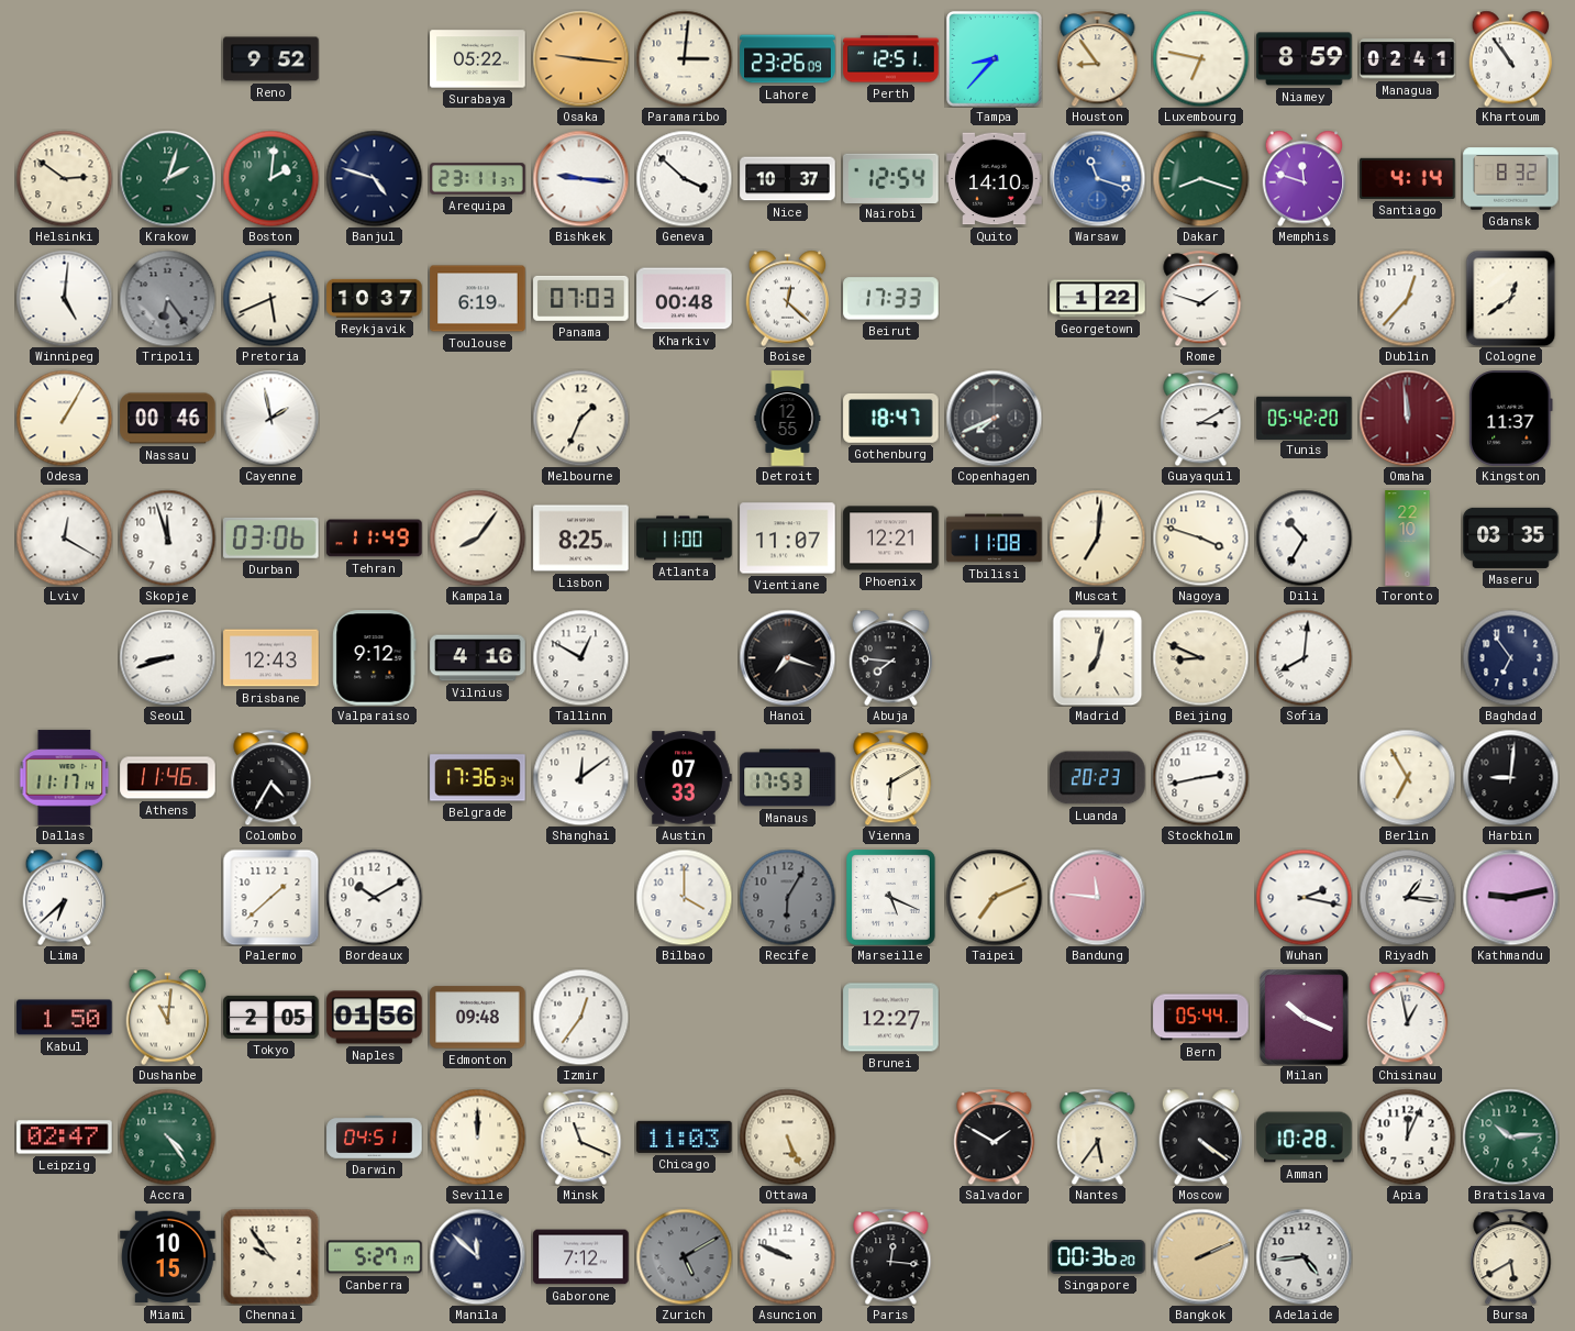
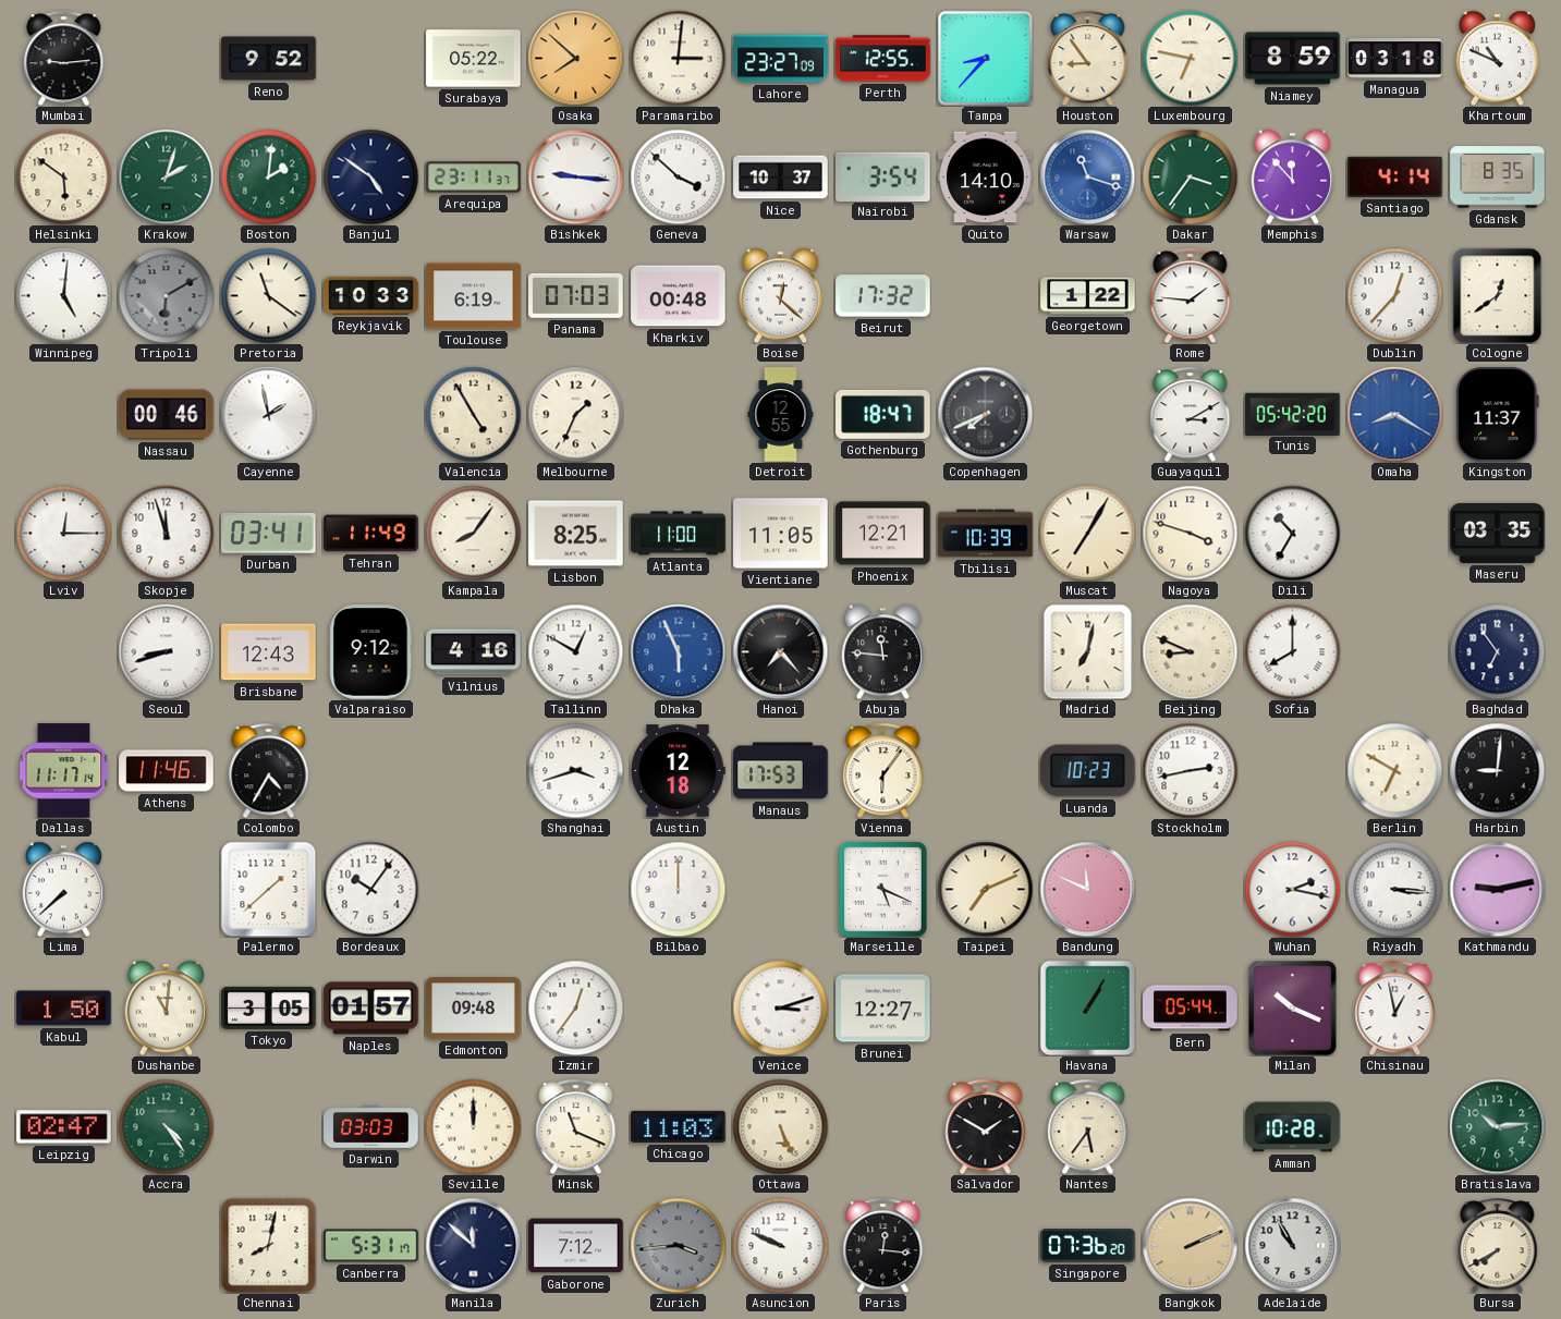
Mumbai: none -> 9:14
Osaka: 9:16 -> 7:52
Lahore: 23:26 -> 23:27
Perth: 12:51 -> 12:55
Managua: 02:41 -> 03:18
Khartoum: 10:54 -> 10:49
Helsinki: 2:51 -> 5:51
Banjul: 4:48 -> 4:51
Nairobi: 12:54 -> 3:54
Dakar: 8:18 -> 3:36
Memphis: 11:48 -> 11:53
Gdansk: 8:32 -> 8:35
Tripoli: 6:24 -> 6:10
Pretoria: 5:41 -> 11:21
Reykjavik: 10:37 -> 10:33
Beirut: 17:33 -> 17:32
Rome: 1:48 -> 1:46
Odesa: 1:05 -> none
Valencia: none -> 4:55
Omaha: 11:59 -> 8:20
Omaha dial: burgundy -> blue
Lviv: 12:20 -> 12:15
Durban: 03:06 -> 03:41
Vientiane: 11:07 -> 11:05
Tbilisi: 11:08 -> 10:39
Muscat: 7:01 -> 7:05
Toronto: 22:10 -> none
Dhaka: none -> 5:56
Hanoi: 7:18 -> 7:23
Abuja: 7:46 -> 11:46
Sofia: 8:01 -> 8:00
Belgrade: 17:36 -> none
Shanghai: 12:09 -> 3:42
Austin: 07:33 -> 12:18
Vienna: 6:10 -> 6:06
Luanda: 20:23 -> 10:23
Berlin: 6:55 -> 6:50
Lima: 6:38 -> 7:38
Bordeaux: 10:10 -> 10:06
Bilbao: 4:00 -> 12:00
Recife: 6:05 -> none
Bandung: 11:46 -> 11:49
Riyadh: 1:16 -> 3:16
Tokyo: 2:05 -> 3:05
Naples: 01:56 -> 01:57
Venice: none -> 3:12
Havana: none -> 1:05
Darwin: 04:51 -> 03:03
Moscow: 4:21 -> none
Apia: 12:04 -> none
Miami: 10:15 -> none
Chennai: 9:54 -> 8:02
Canberra: 5:27 -> 5:31
Zurich: 5:10 -> 3:44
Singapore: 00:36 -> 07:36
Adelaide: 4:44 -> 10:55
Bursa: 5:40 -> 7:40
